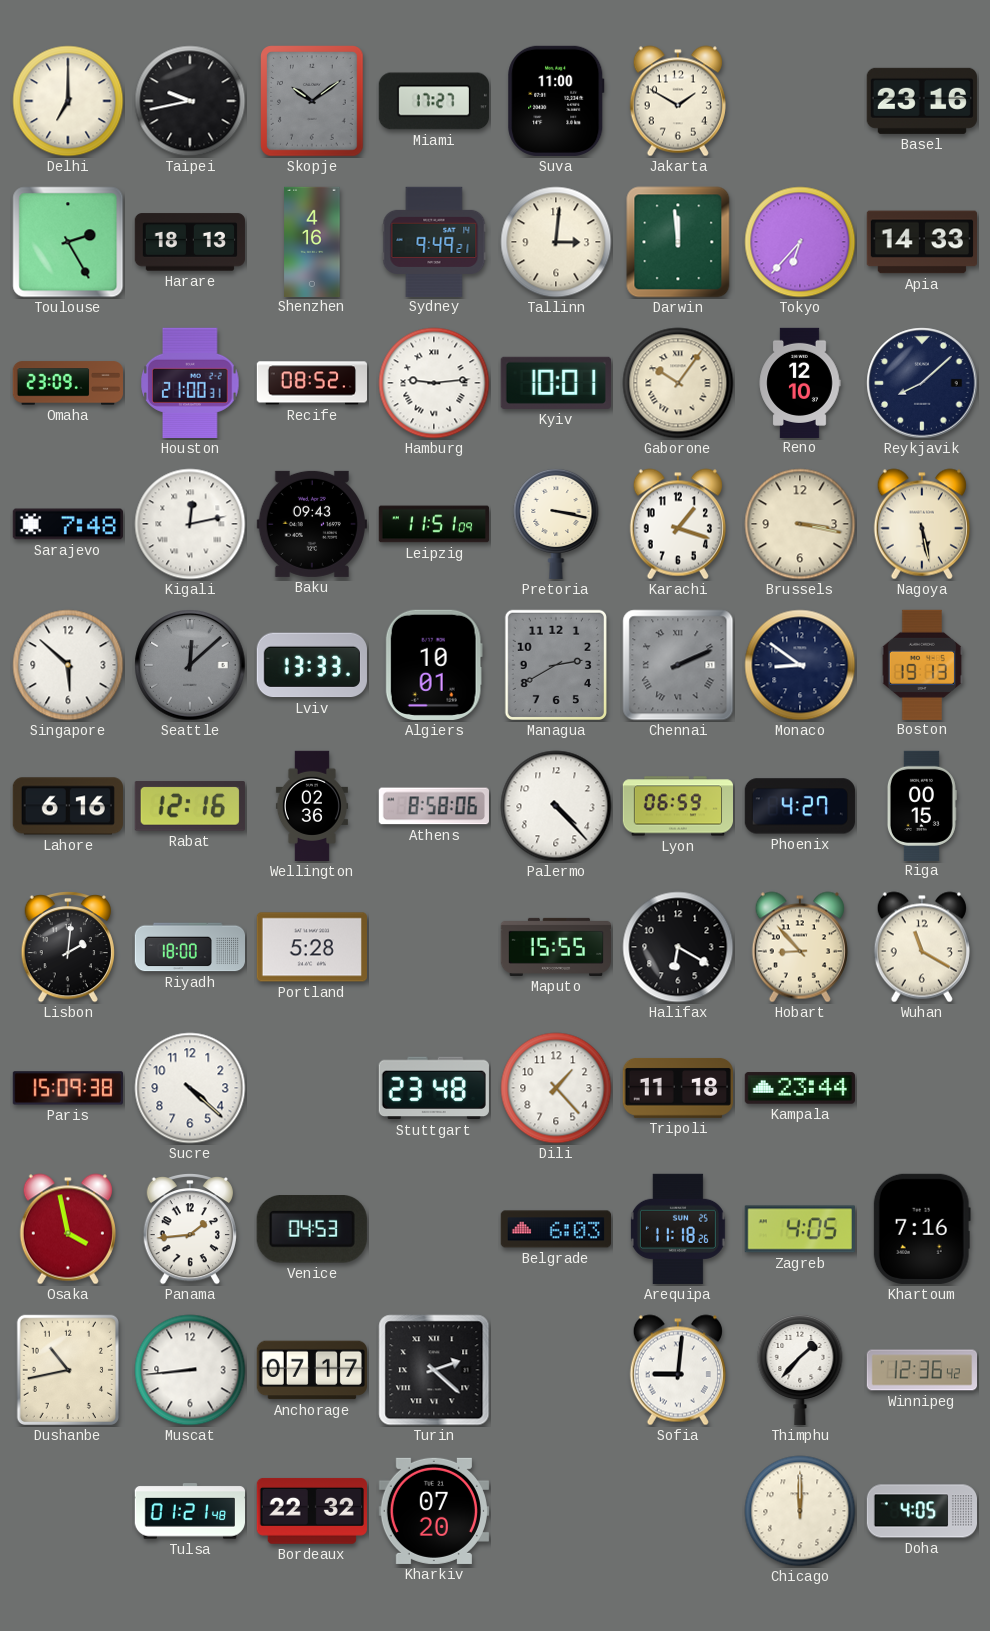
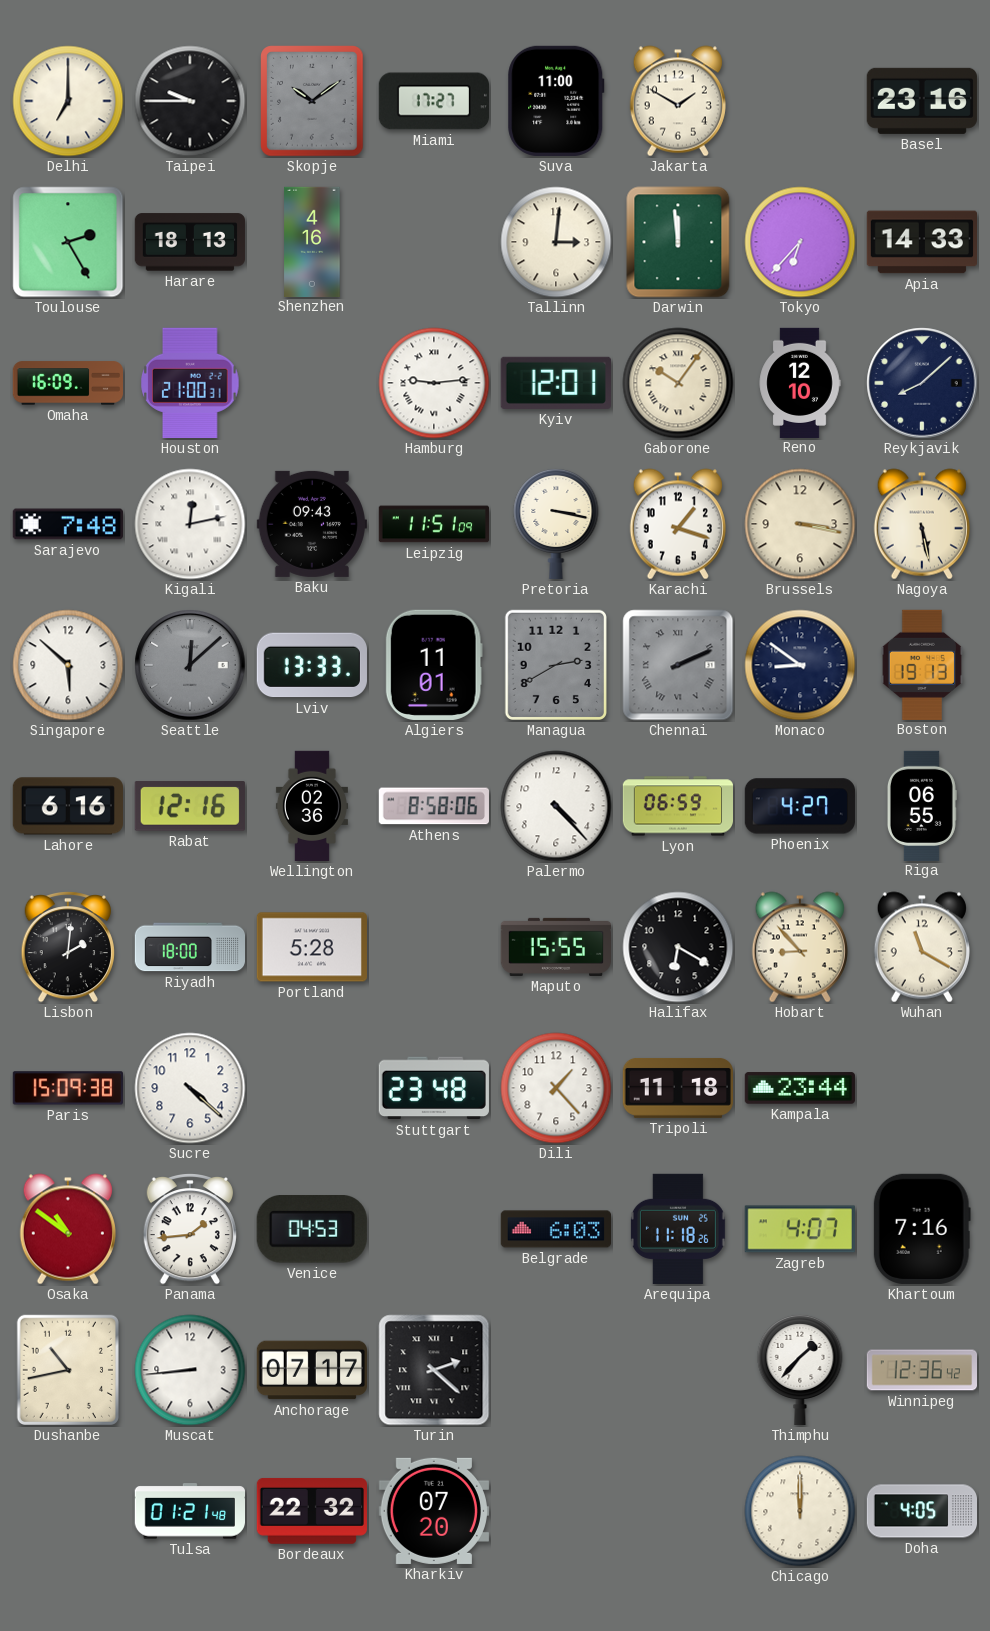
Taipei: 9:43 -> 9:45
Sydney: 9:49 -> none
Omaha: 23:09 -> 16:09
Recife: 08:52 -> none
Kyiv: 10:01 -> 12:01
Algiers: 10:01 -> 11:01
Riga: 00:15 -> 06:55
Osaka: 3:58 -> 10:51
Zagreb: 4:05 -> 4:07
Sofia: 9:01 -> none
